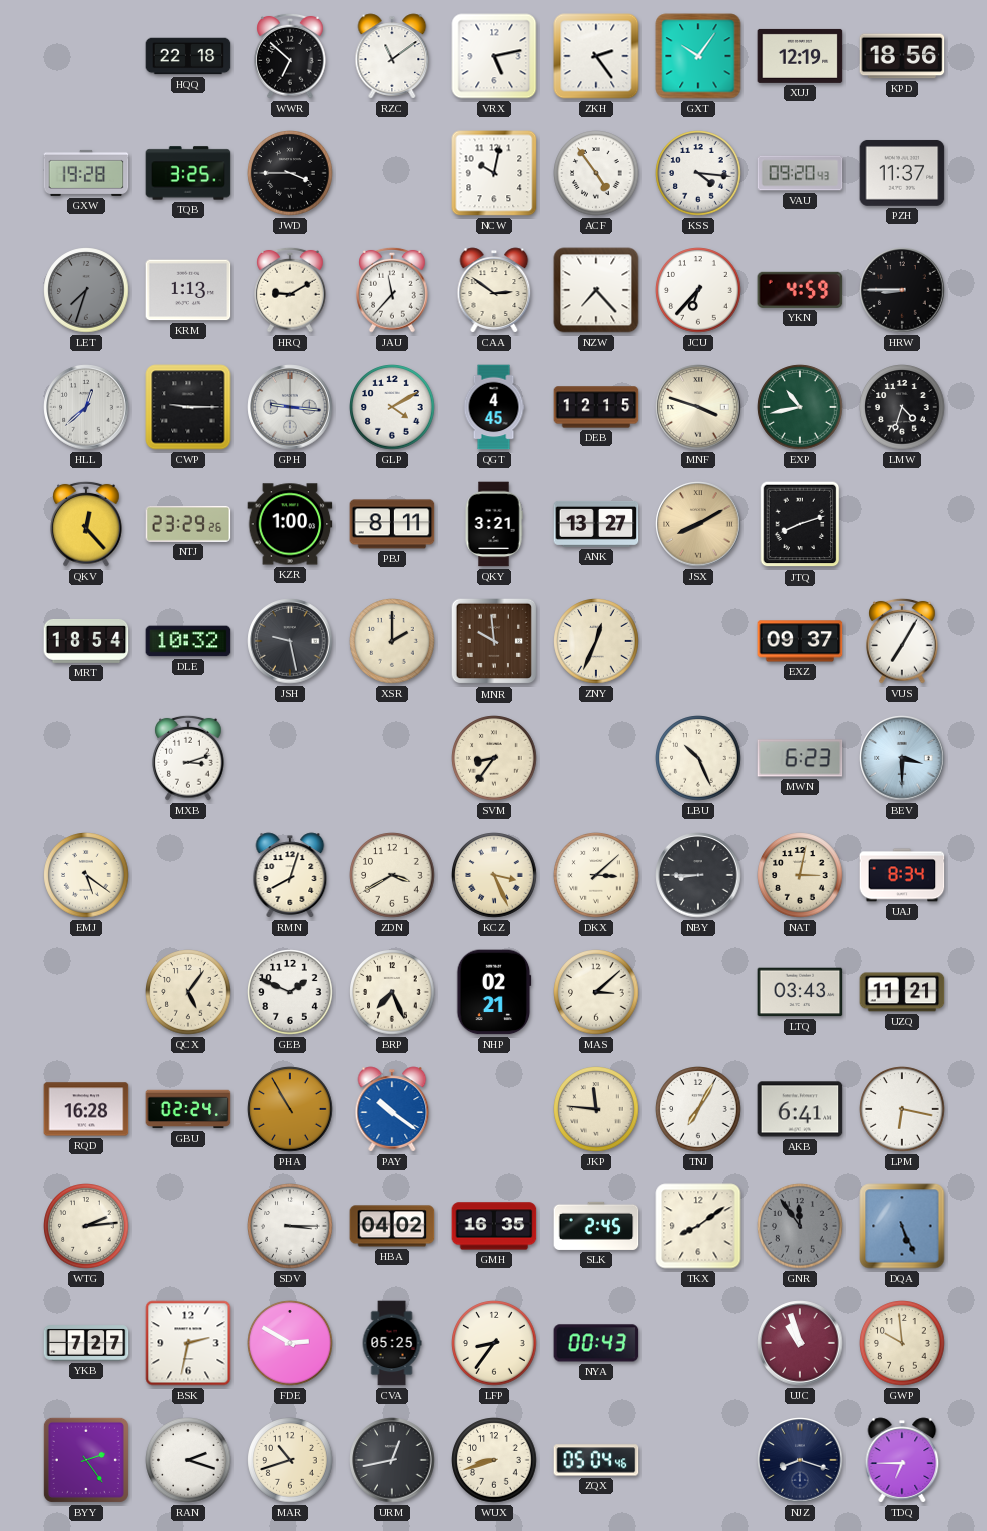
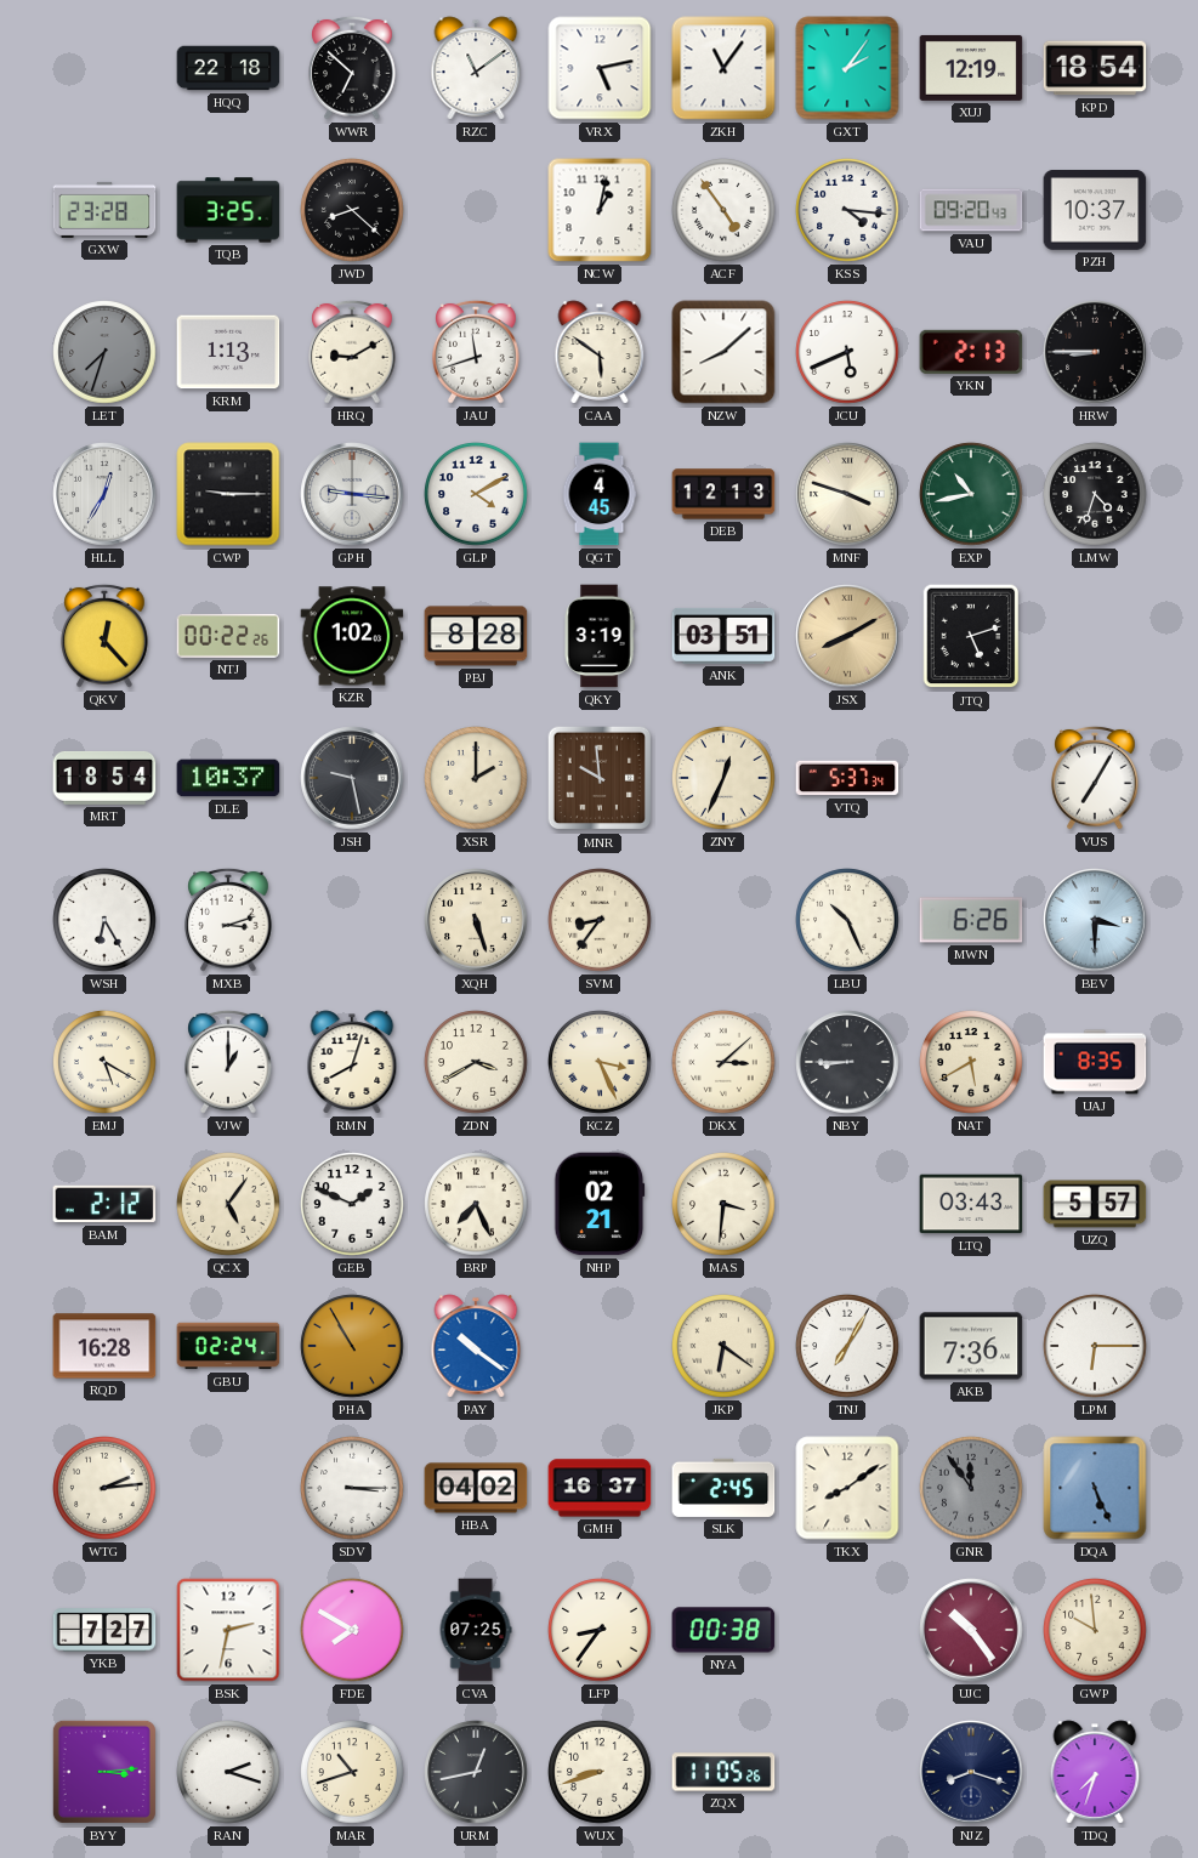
ZKH: 2:24 -> 11:06
GXT: 10:06 -> 2:06
KPD: 18:56 -> 18:54
GXW: 19:28 -> 23:28
JWD: 3:45 -> 8:22
NCW: 10:02 -> 1:02
PZH: 11:37 -> 10:37
JAU: 11:37 -> 11:42
CAA: 2:51 -> 5:51
NZW: 7:23 -> 8:08
JCU: 6:37 -> 5:41
YKN: 4:59 -> 2:13
HLL: 12:38 -> 12:35
DEB: 12:15 -> 12:13
NTJ: 23:29 -> 00:22
KZR: 1:00 -> 1:02
PBJ: 8:11 -> 8:28
QKY: 3:21 -> 3:19
ANK: 13:27 -> 03:51
JTQ: 8:12 -> 5:12
DLE: 10:32 -> 10:37
VTQ: none -> 5:37
EXZ: 09:37 -> none
WSH: none -> 6:25
XQH: none -> 5:27
MWN: 6:23 -> 6:26
EMJ: 5:21 -> 5:20
VJW: none -> 1:00
NAT: 3:02 -> 5:40
UAJ: 8:34 -> 8:35
BAM: none -> 2:12
MAS: 3:08 -> 3:31
UZQ: 11:21 -> 5:57
JKP: 11:46 -> 6:21
AKB: 6:41 -> 7:36
LPM: 6:17 -> 6:15
GMH: 16:35 -> 16:37
FDE: 2:50 -> 7:50
CVA: 05:25 -> 07:25
NYA: 00:43 -> 00:38
UJC: 10:57 -> 10:24
BYY: 2:24 -> 3:14
ZQX: 05:04 -> 11:05
TDQ: 6:45 -> 7:33
